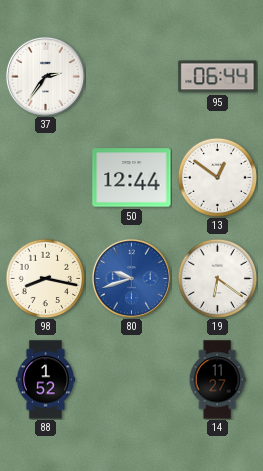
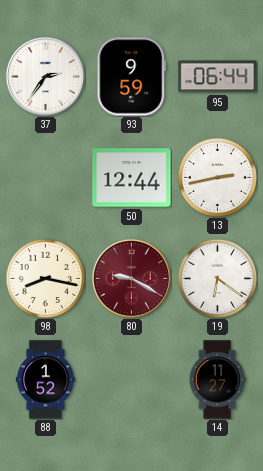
93: none -> 9:59
13: 12:51 -> 2:43
80: 9:42 -> 9:20
80 dial: blue -> burgundy
